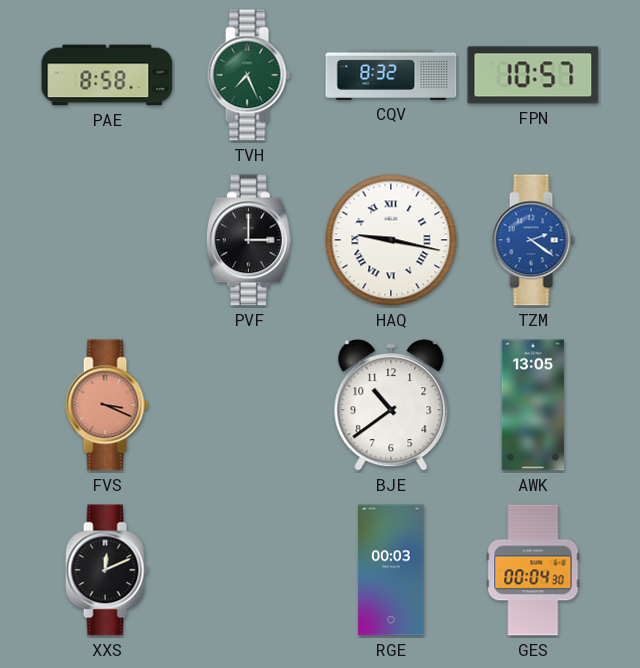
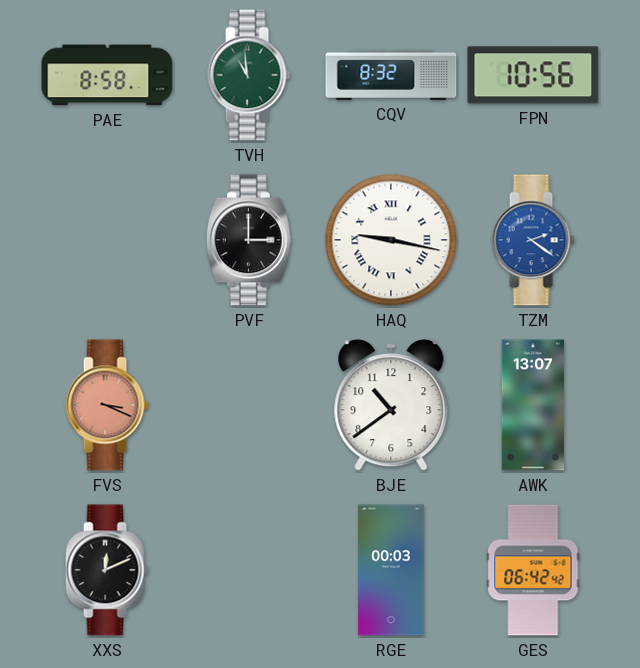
TVH: 7:26 -> 10:59
FPN: 10:57 -> 10:56
AWK: 13:05 -> 13:07
GES: 00:04 -> 06:42
